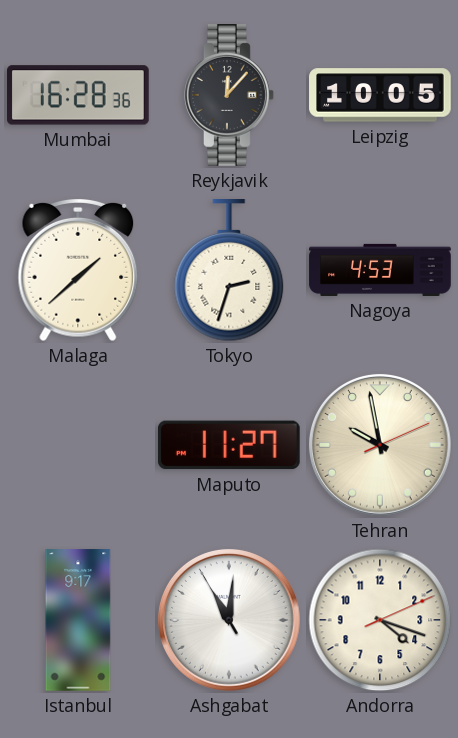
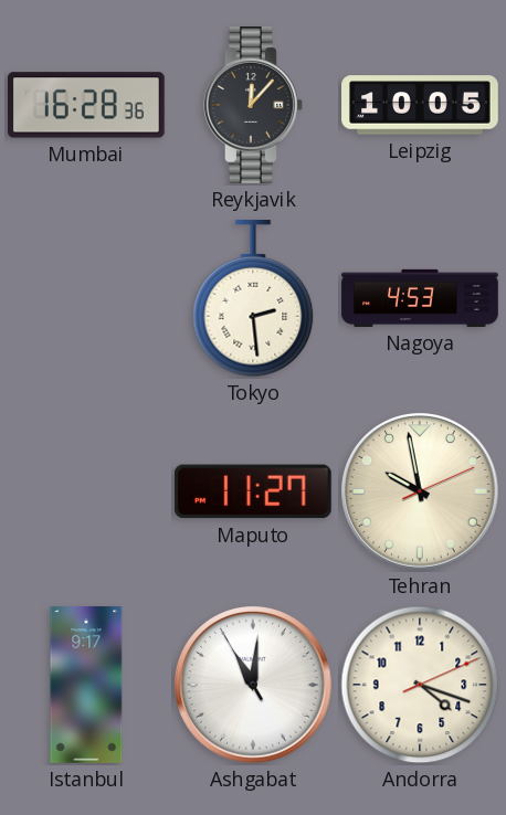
Malaga: 1:38 -> none
Tokyo: 2:33 -> 2:29
